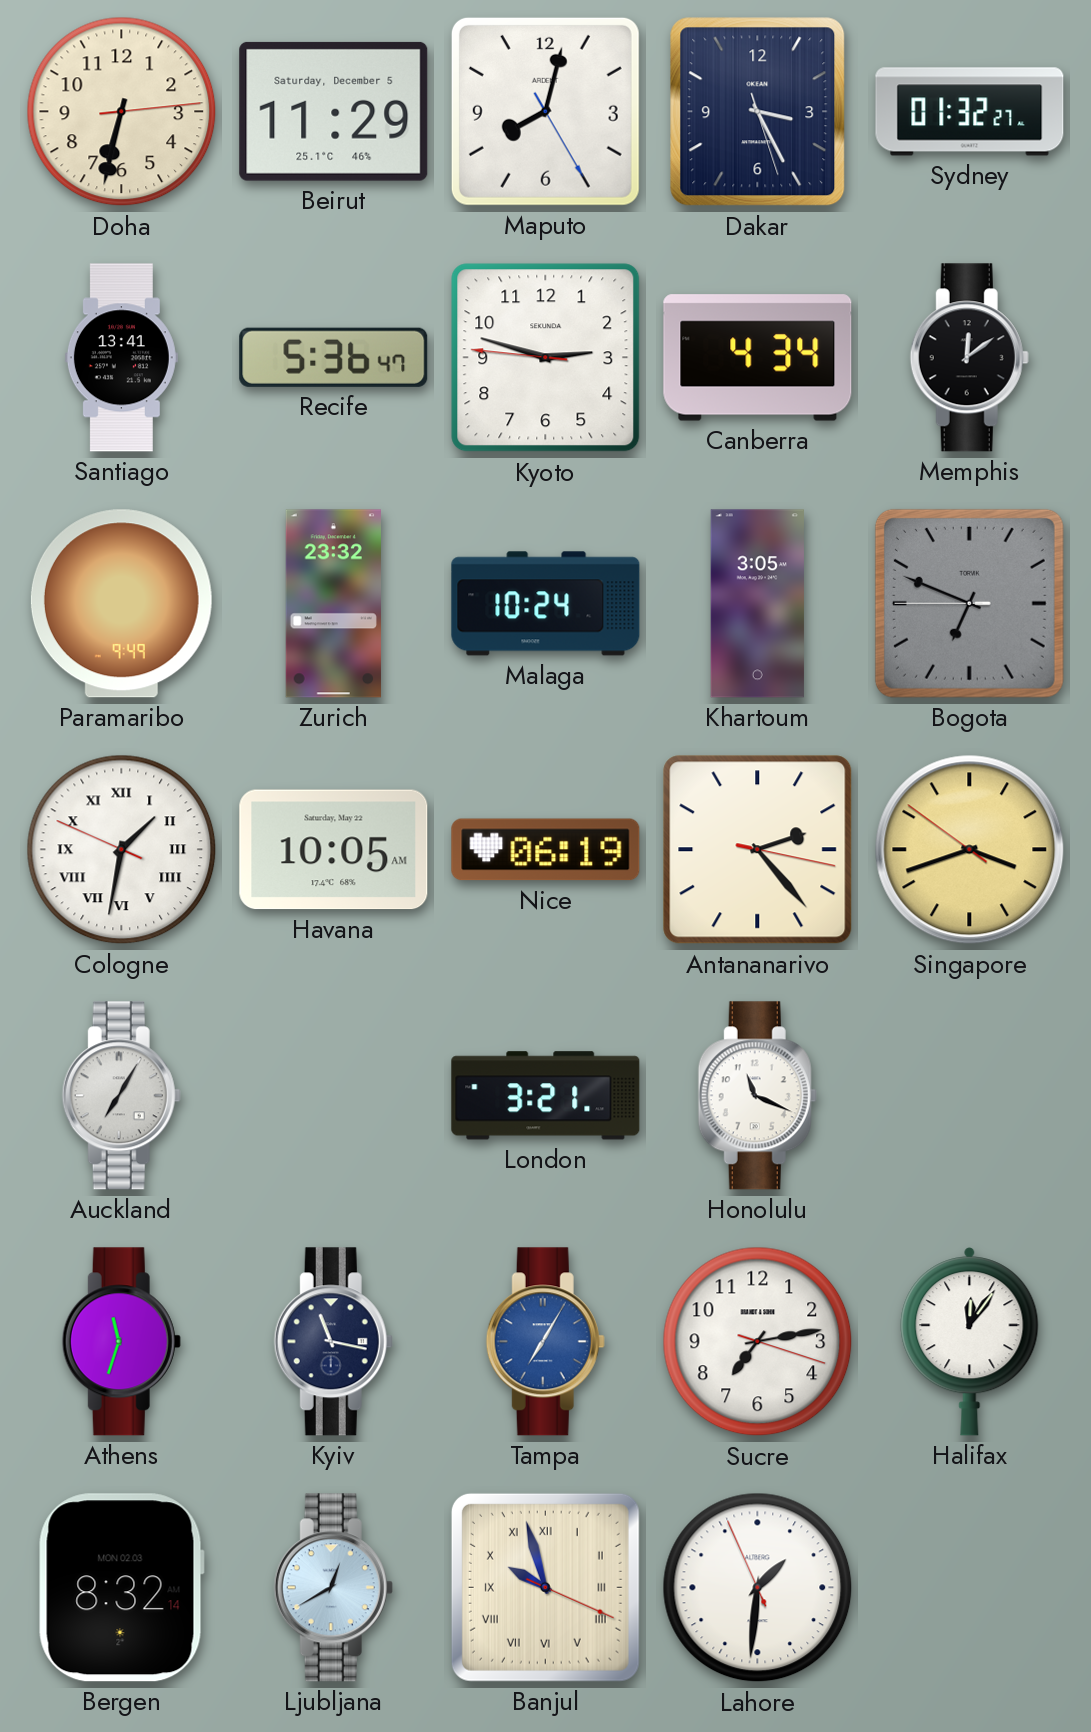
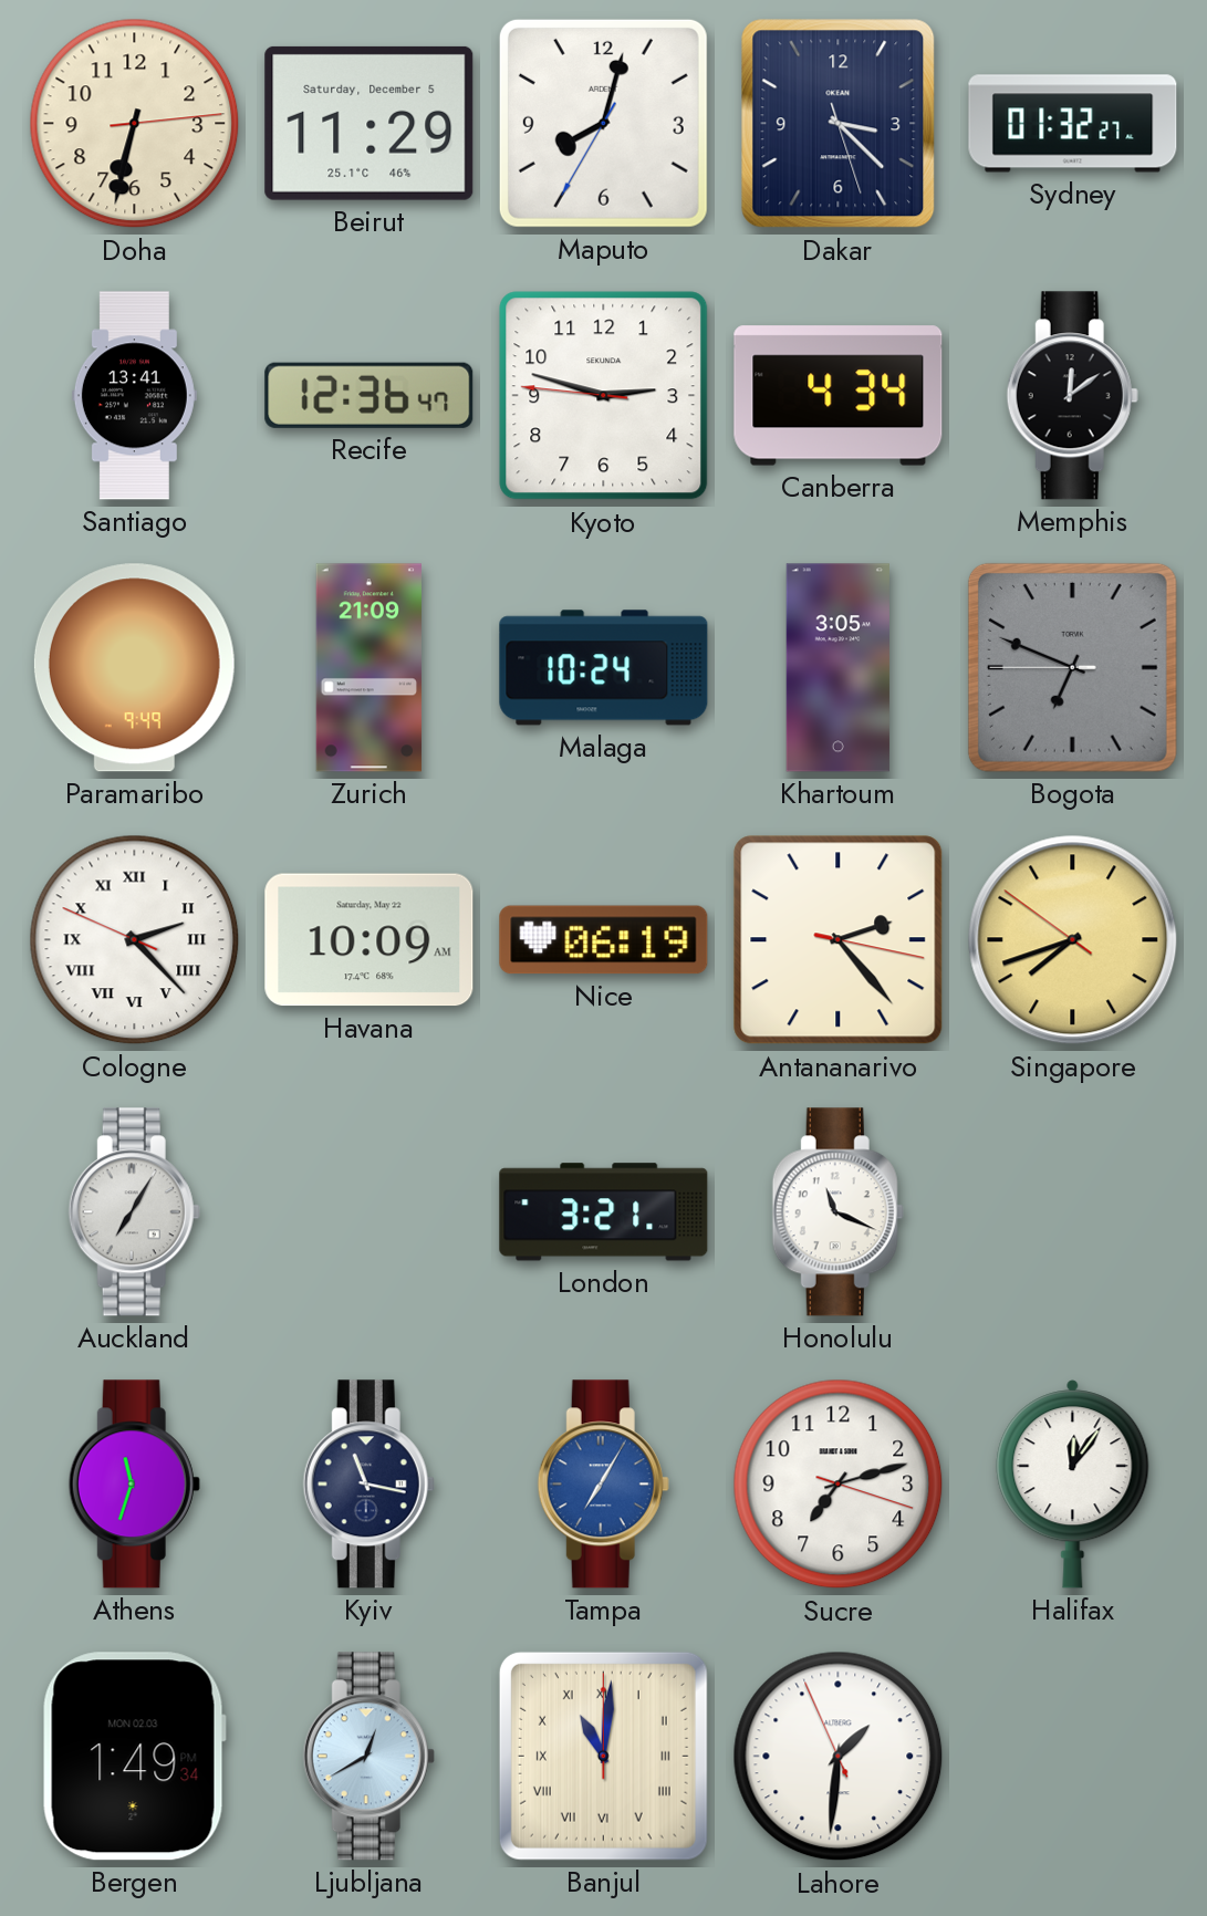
Maputo: 8:02:25 -> 8:02:35
Dakar: 3:25 -> 3:22
Recife: 5:36 -> 12:36
Zurich: 23:32 -> 21:09
Cologne: 1:31 -> 2:22
Havana: 10:05 -> 10:09
Singapore: 3:41 -> 7:41
Sucre: 7:13 -> 7:12
Bergen: 8:32 -> 1:49
Banjul: 9:57 -> 11:01
